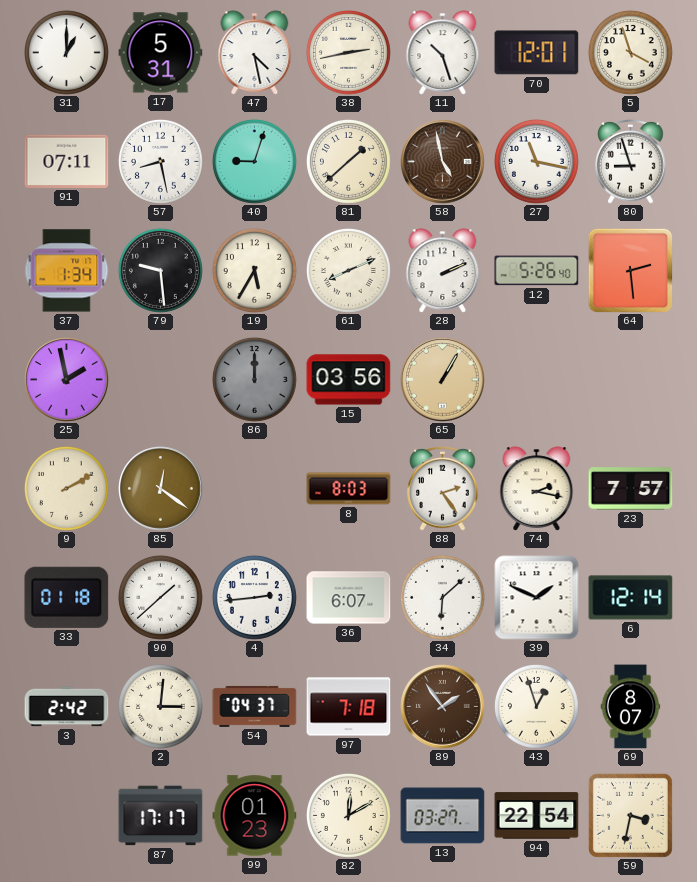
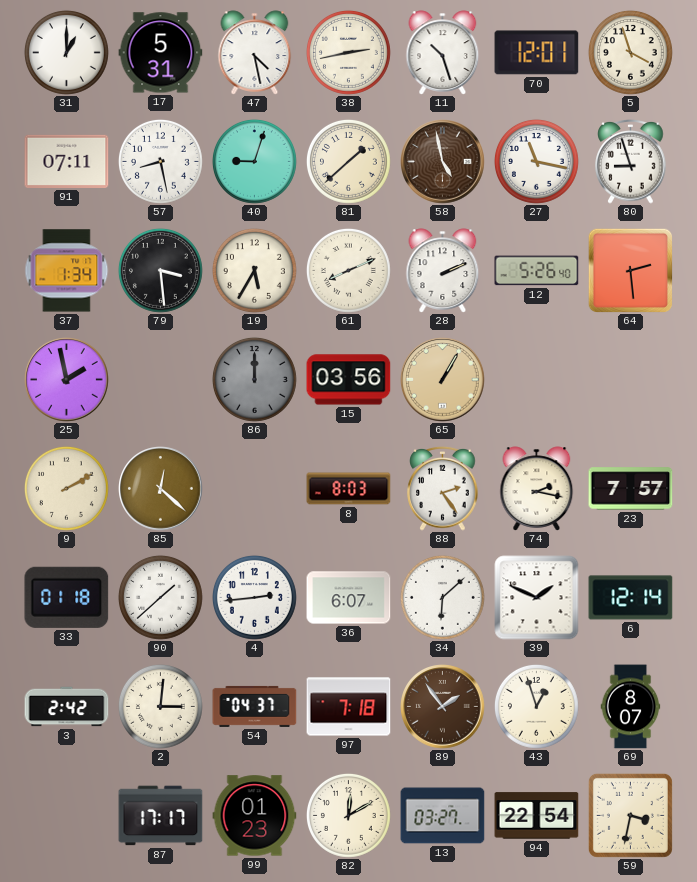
79: 9:29 -> 3:29
85: 12:21 -> 12:22
